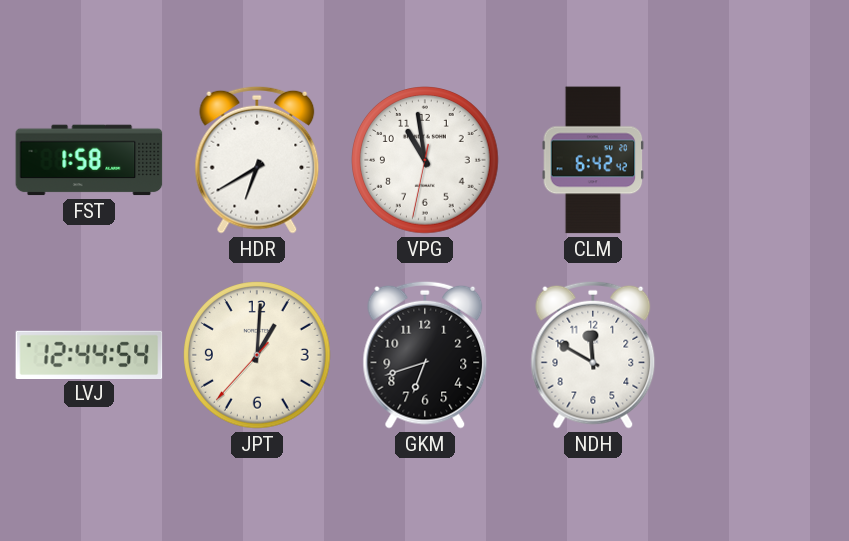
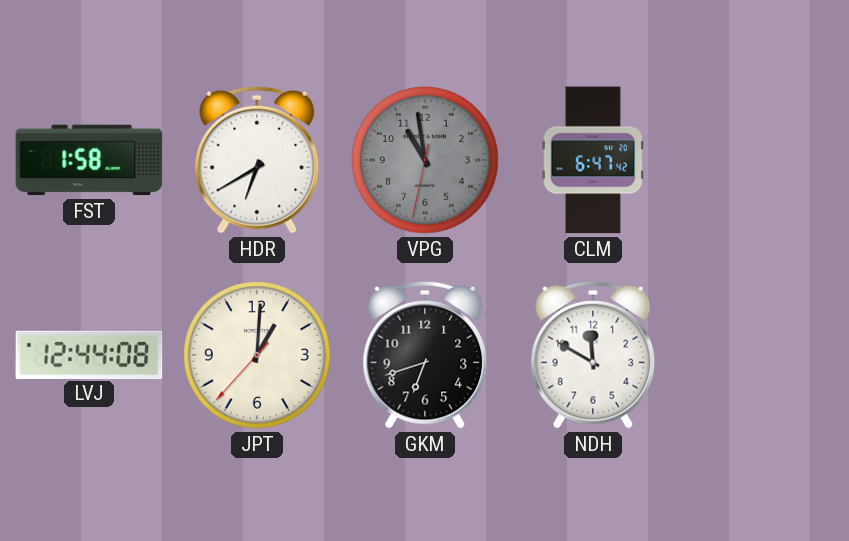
VPG dial: white -> grey
CLM: 6:42 -> 6:47
LVJ: 12:44:54 -> 12:44:08
